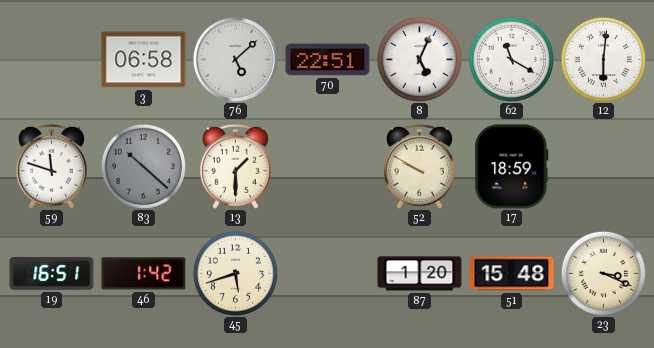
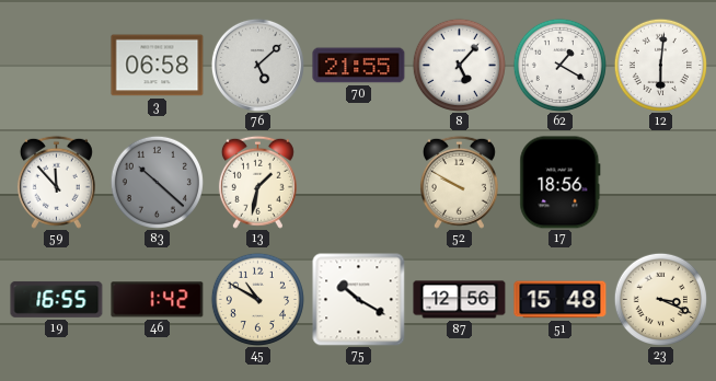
70: 22:51 -> 21:55
8: 5:04 -> 5:07
62: 11:20 -> 1:20
59: 11:48 -> 11:53
13: 1:30 -> 1:32
17: 18:59 -> 18:56
19: 16:51 -> 16:55
45: 5:42 -> 10:50
75: none -> 10:20
87: 1:20 -> 12:56
